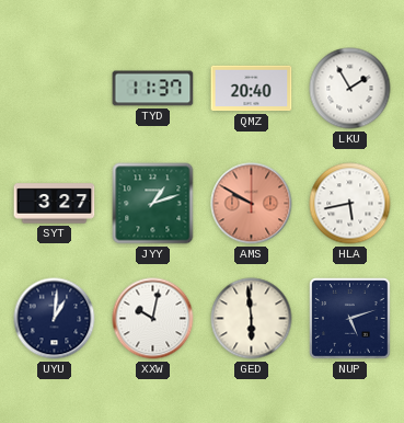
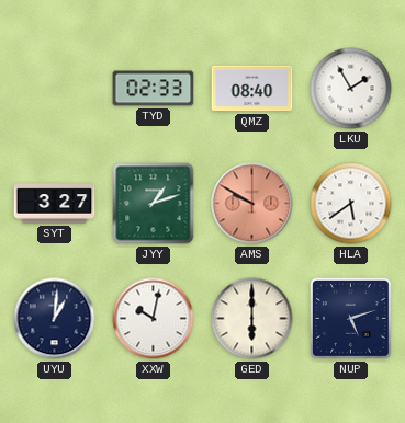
TYD: 11:37 -> 02:33
QMZ: 20:40 -> 08:40
HLA: 5:43 -> 5:39
GED: 5:59 -> 6:00
